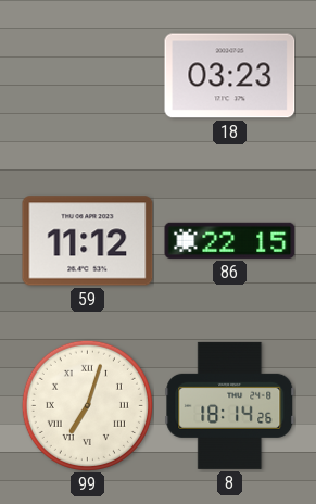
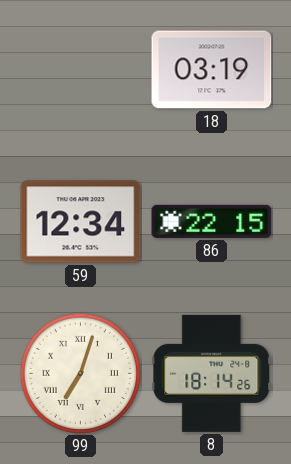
18: 03:23 -> 03:19
59: 11:12 -> 12:34
